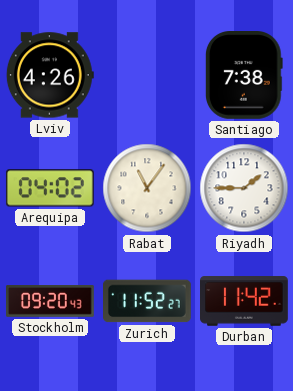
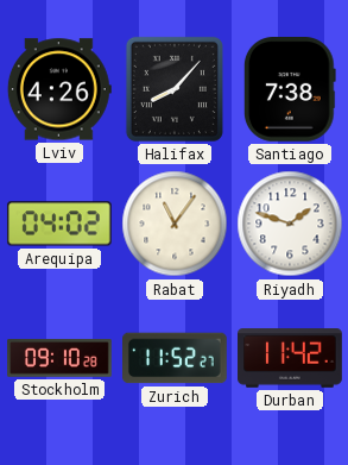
Halifax: none -> 8:07
Riyadh: 1:45 -> 1:48
Stockholm: 09:20 -> 09:10
